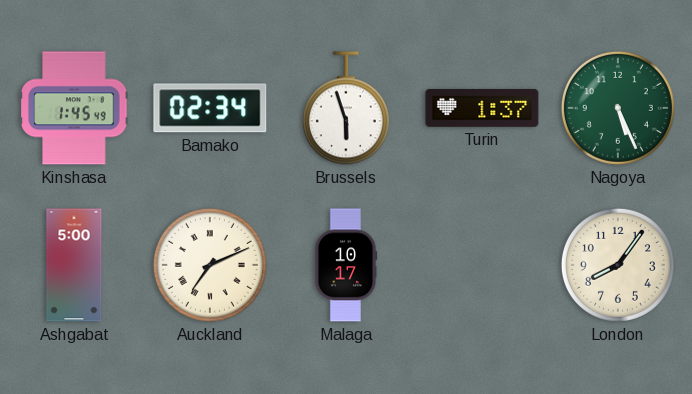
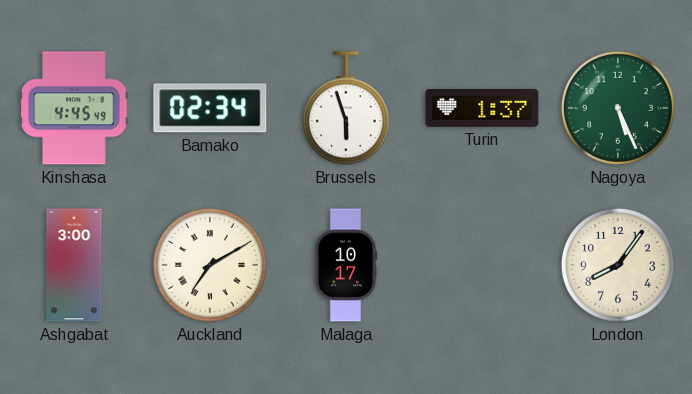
Kinshasa: 1:45 -> 4:45
Ashgabat: 5:00 -> 3:00
Auckland: 7:11 -> 7:10
